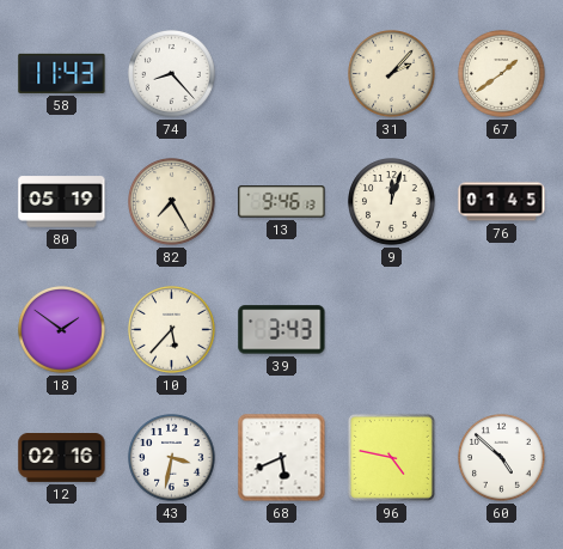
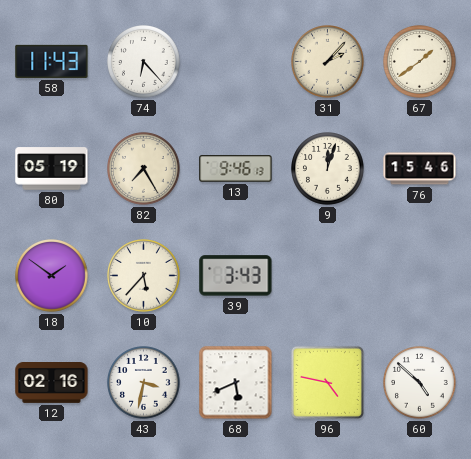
74: 8:23 -> 6:23
76: 01:45 -> 15:46
